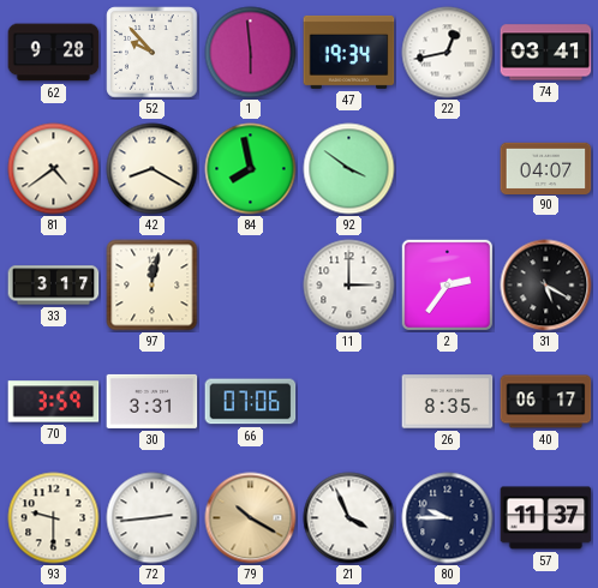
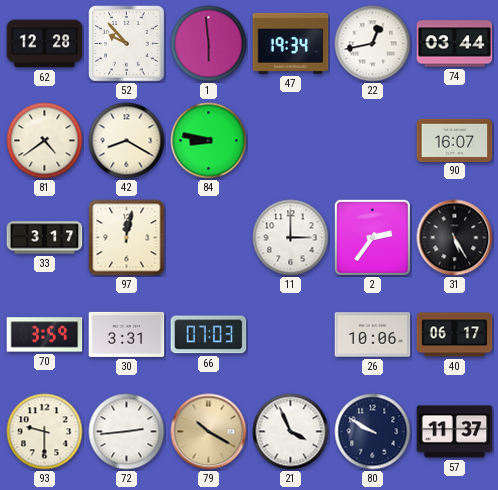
62: 9:28 -> 12:28
74: 03:41 -> 03:44
84: 7:58 -> 8:47
92: 3:51 -> none
90: 04:07 -> 16:07
31: 5:20 -> 5:25
66: 07:06 -> 07:03
26: 8:35 -> 10:06
80: 9:45 -> 9:50
